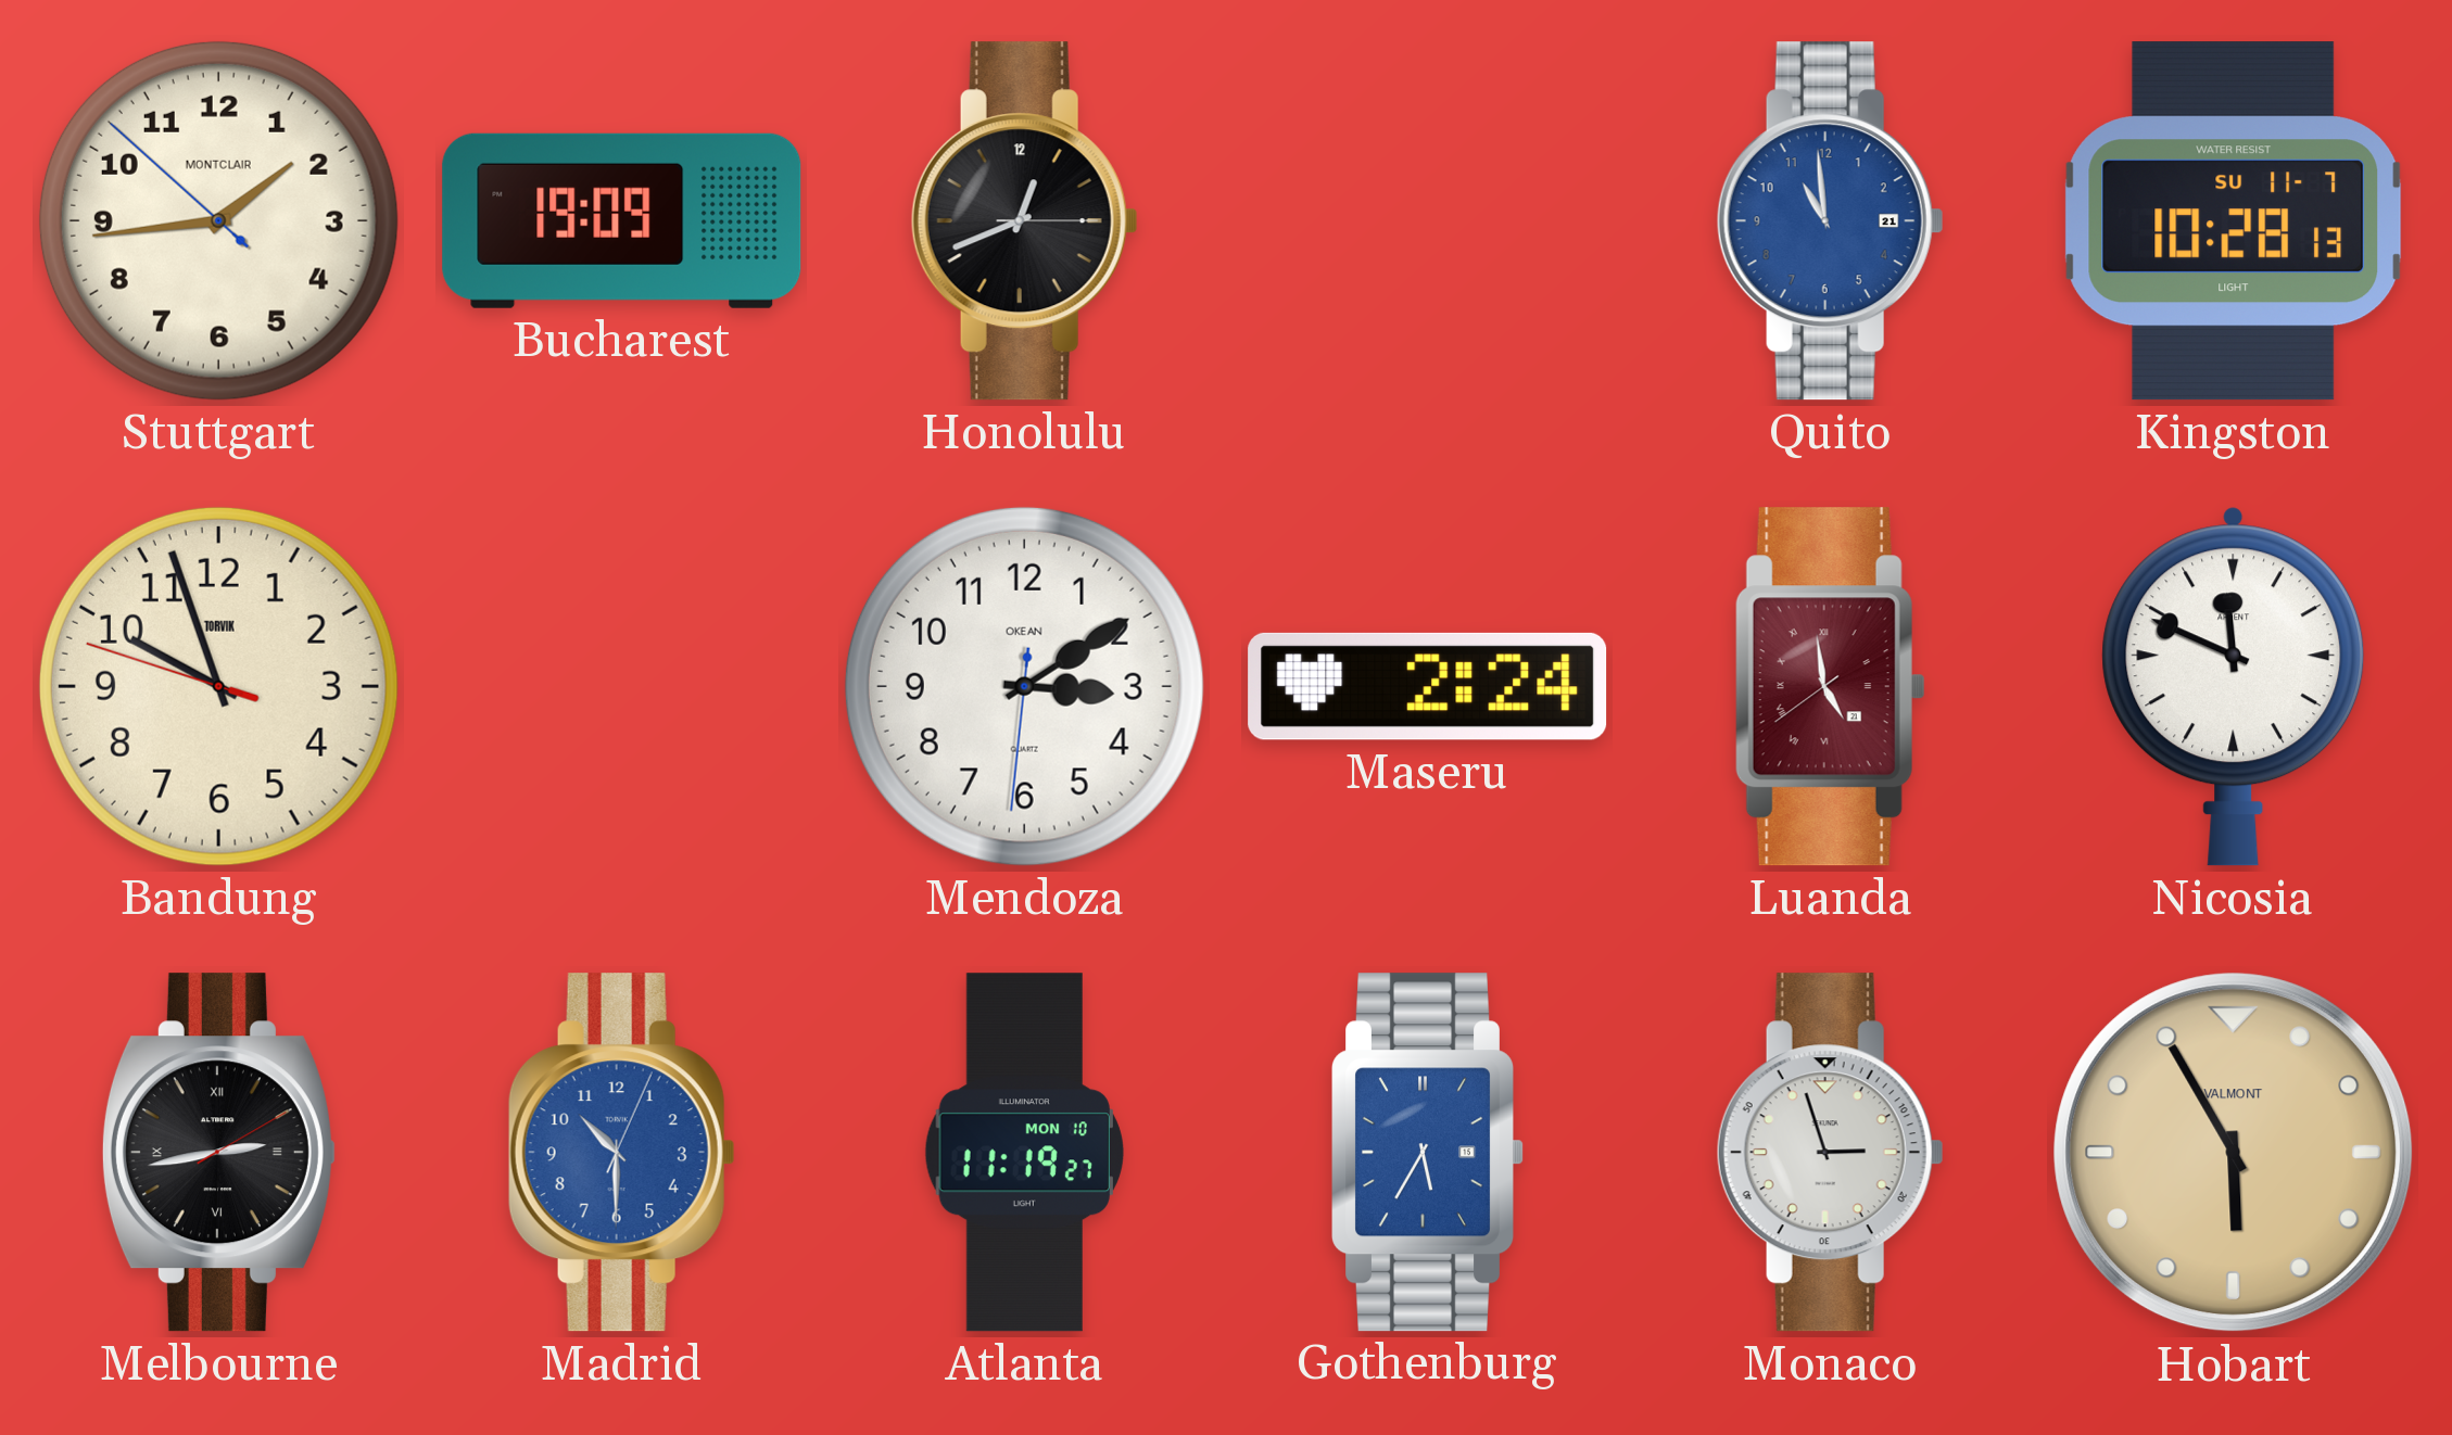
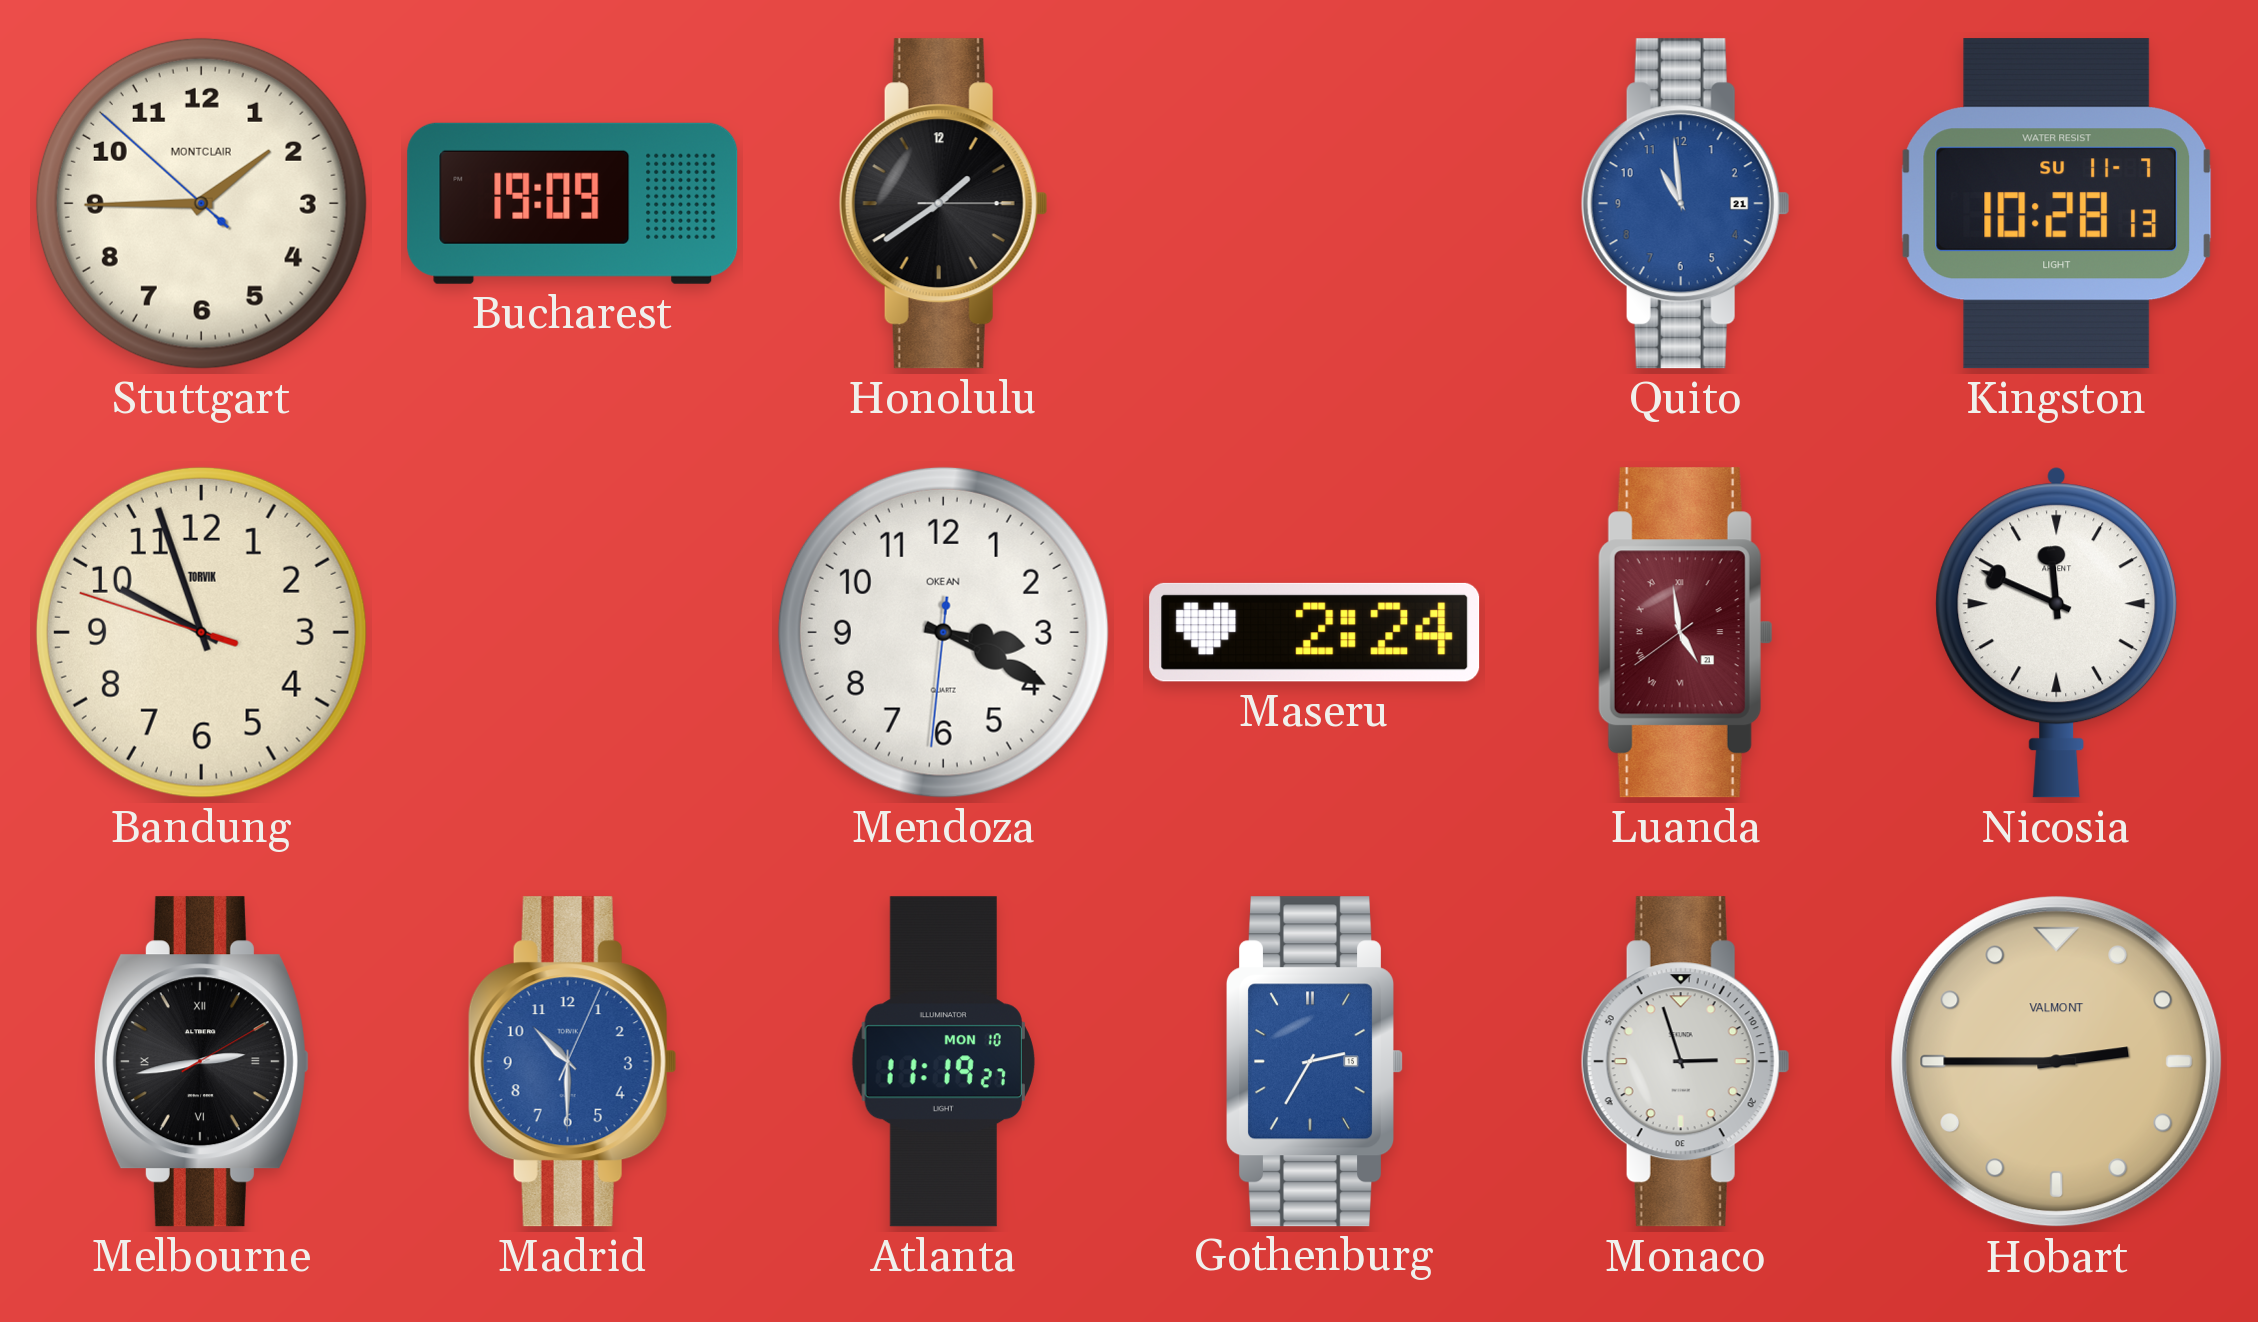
Stuttgart: 1:43 -> 1:44
Honolulu: 12:41 -> 1:39
Mendoza: 3:09 -> 3:19
Gothenburg: 5:35 -> 2:35
Hobart: 5:55 -> 2:45
